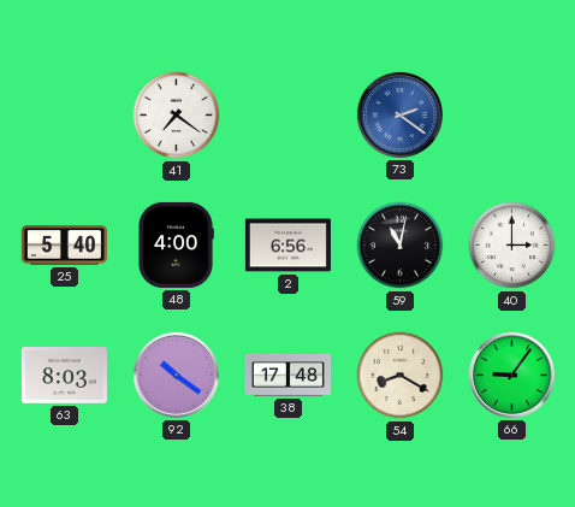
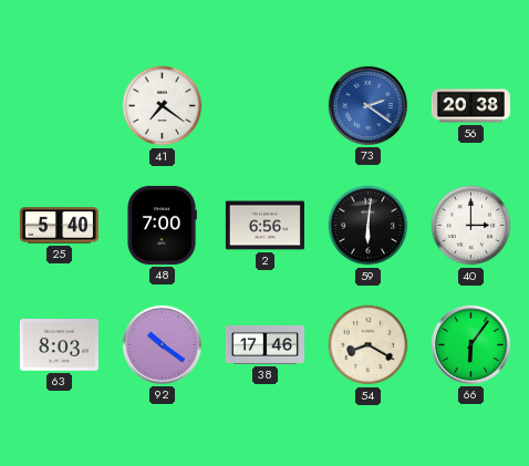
56: none -> 20:38
48: 4:00 -> 7:00
59: 11:02 -> 6:01
38: 17:48 -> 17:46
66: 9:06 -> 6:06
